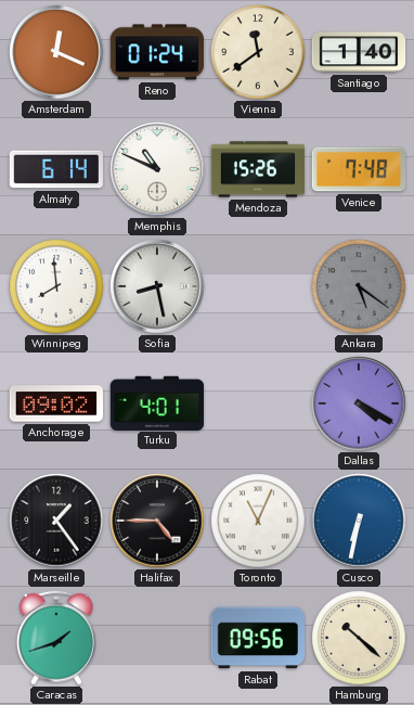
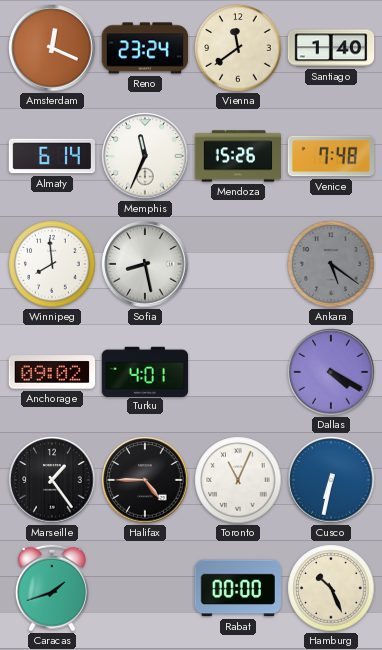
Reno: 01:24 -> 23:24
Memphis: 10:49 -> 11:34
Rabat: 09:56 -> 00:00
Hamburg: 10:22 -> 10:26
